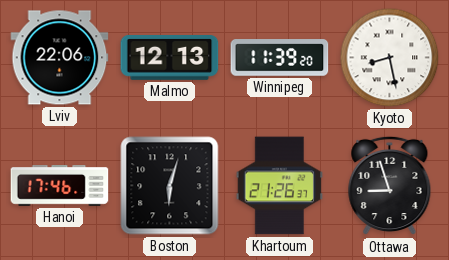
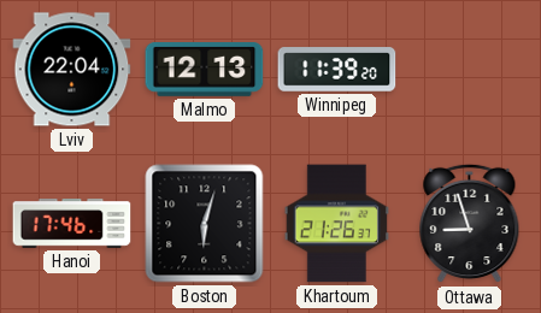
Lviv: 22:06 -> 22:04
Kyoto: 8:28 -> none
